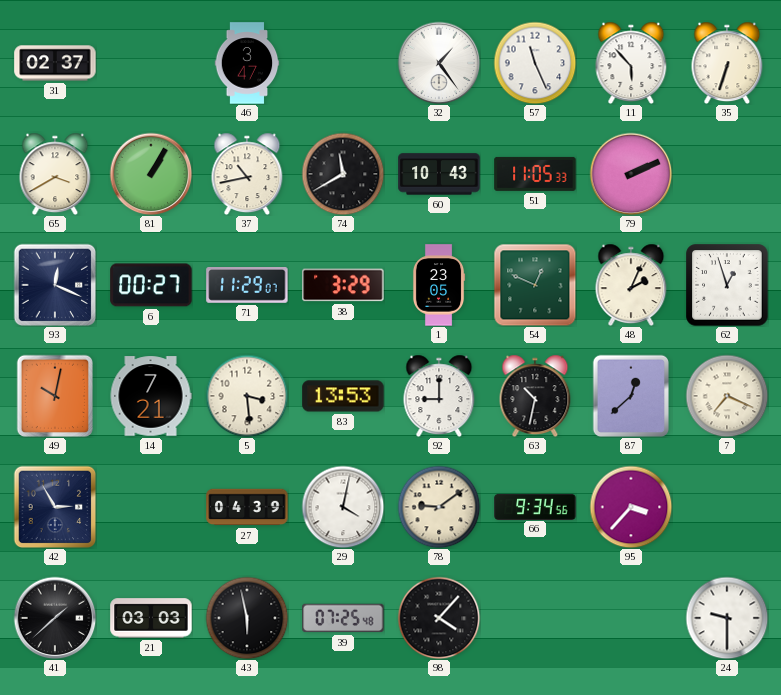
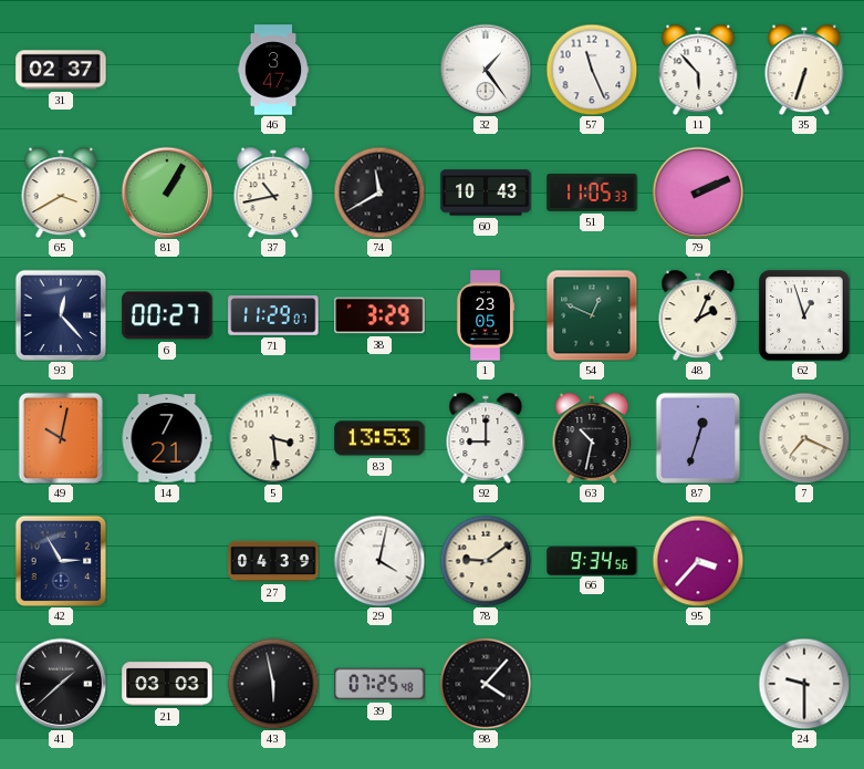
93: 12:19 -> 12:23
87: 12:38 -> 12:33
